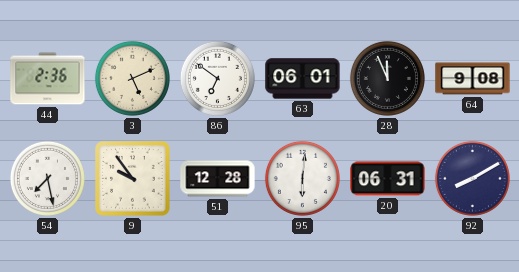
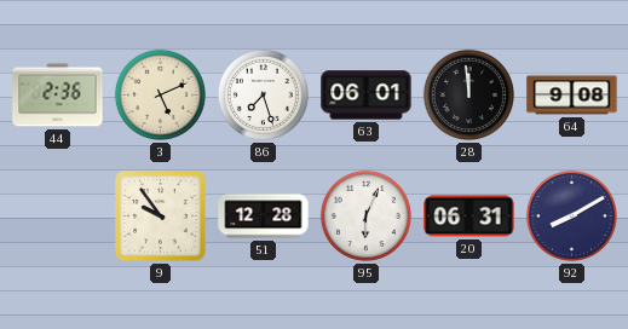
86: 6:51 -> 7:27
28: 11:56 -> 11:59
54: 7:28 -> none
95: 6:01 -> 6:04
